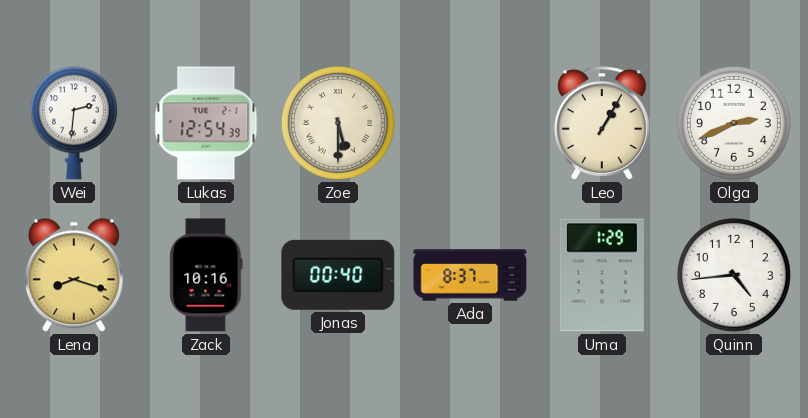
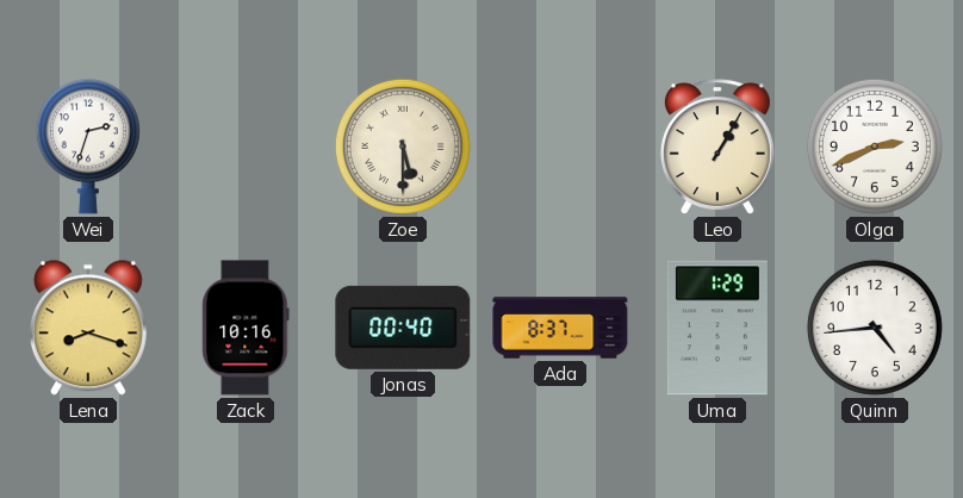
Wei: 2:31 -> 2:33
Lukas: 12:54 -> none
